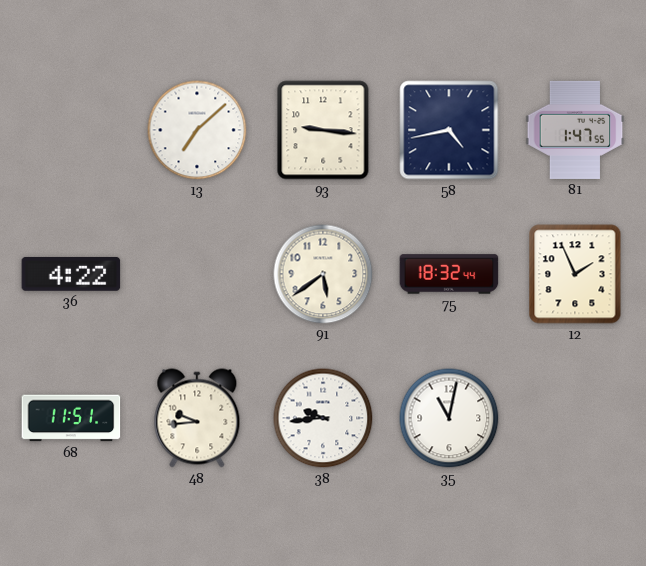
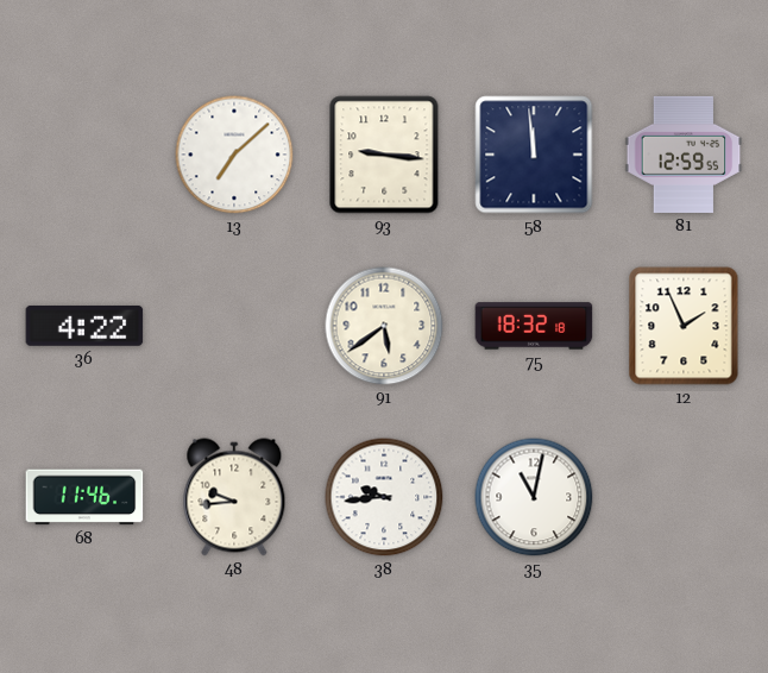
58: 4:43 -> 11:59
81: 1:47 -> 12:59
75: 18:32:44 -> 18:32:18
68: 11:51 -> 11:46
